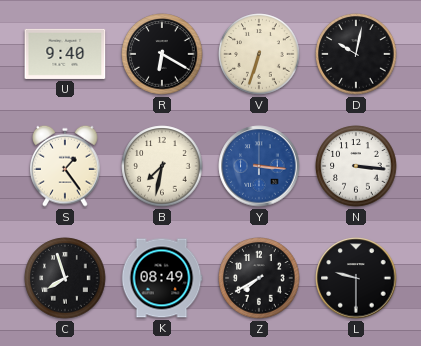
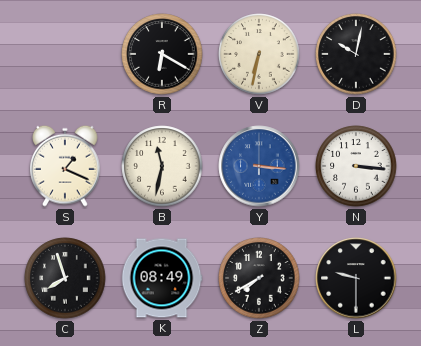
U: 9:40 -> none
V: 6:33 -> 6:32
S: 1:24 -> 1:19
B: 7:32 -> 11:32
